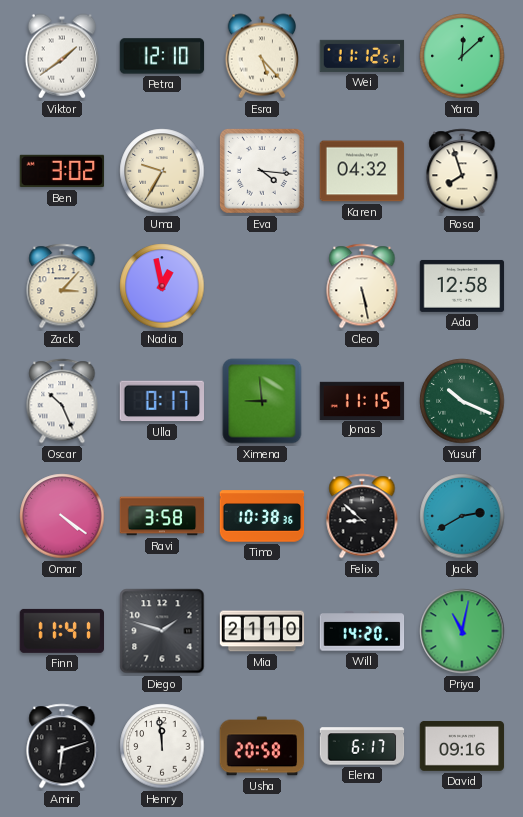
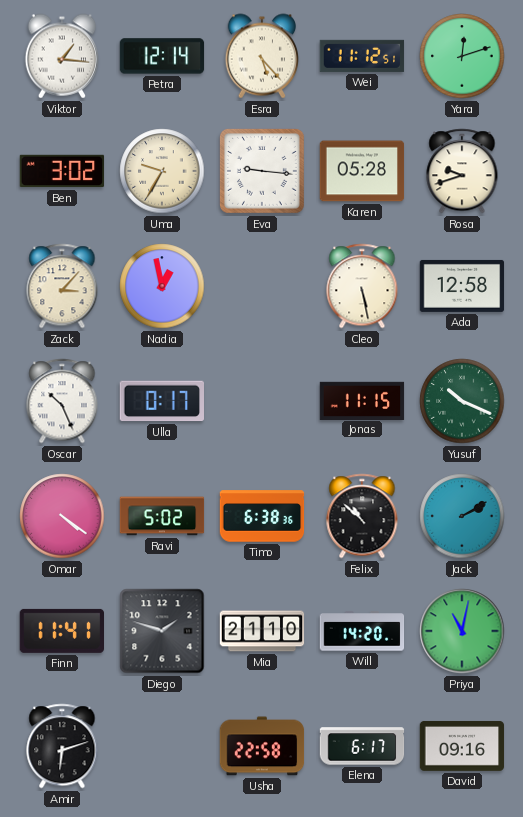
Viktor: 1:39 -> 1:16
Petra: 12:10 -> 12:14
Yara: 12:08 -> 12:12
Eva: 4:16 -> 9:16
Karen: 04:32 -> 05:28
Rosa: 7:57 -> 9:42
Ximena: 8:59 -> none
Ravi: 3:58 -> 5:02
Timo: 10:38 -> 6:38
Felix: 8:52 -> 10:52
Jack: 2:40 -> 2:10
Henry: 11:59 -> none
Usha: 20:58 -> 22:58
